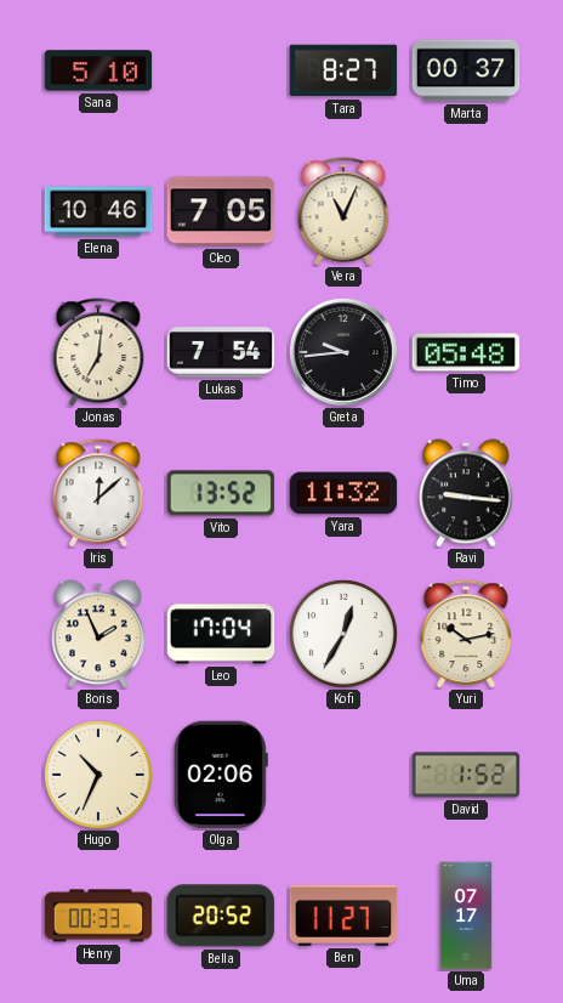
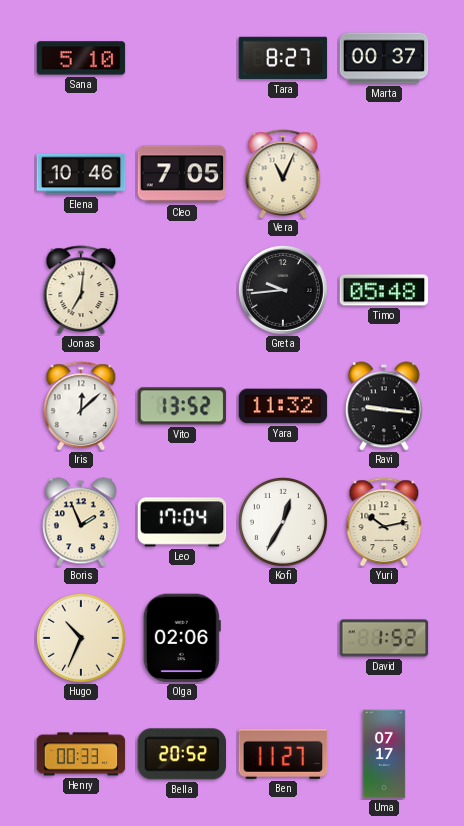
Lukas: 7:54 -> none
